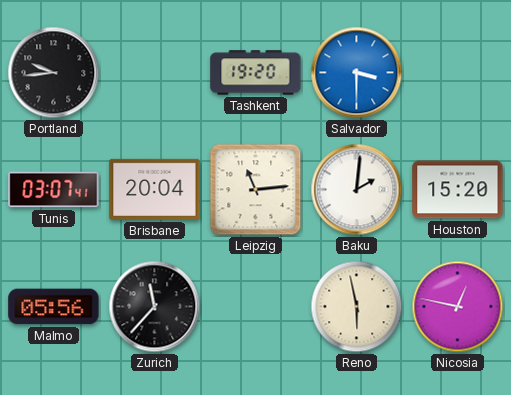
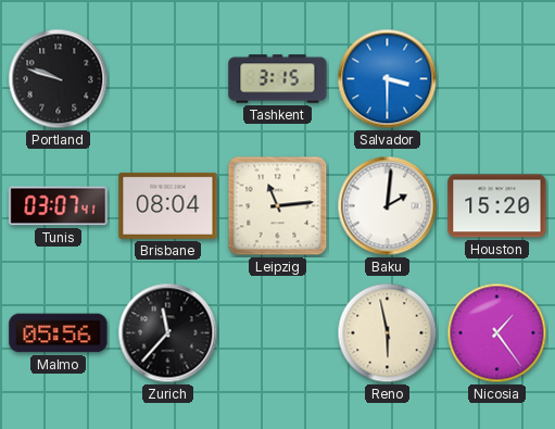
Portland: 9:44 -> 9:48
Tashkent: 19:20 -> 3:15
Brisbane: 20:04 -> 08:04
Nicosia: 12:47 -> 1:24
